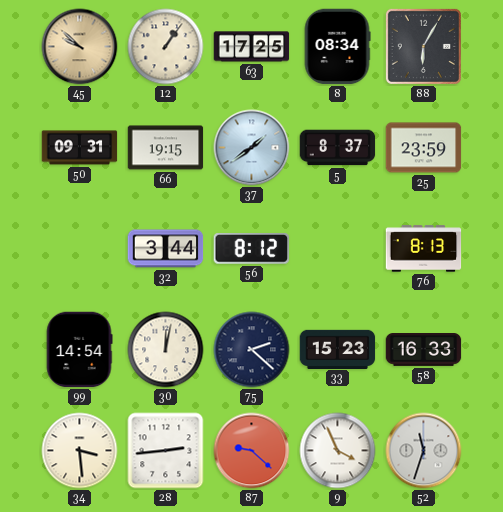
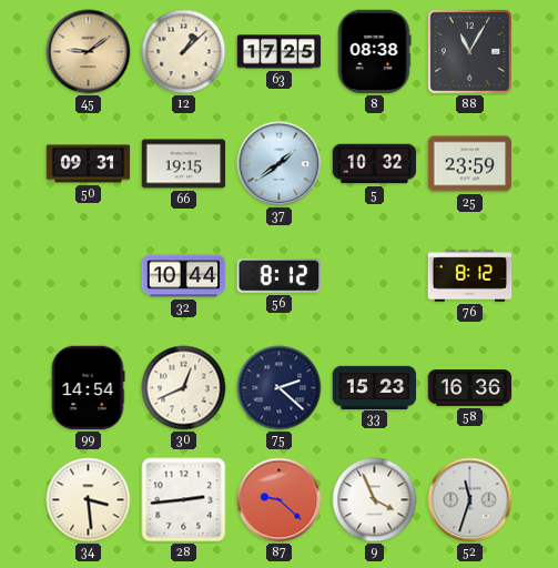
45: 9:52 -> 9:09
12: 1:06 -> 1:08
8: 08:34 -> 08:38
88: 6:05 -> 11:05
5: 8:37 -> 10:32
32: 3:44 -> 10:44
76: 8:13 -> 8:12
30: 12:02 -> 12:41
58: 16:33 -> 16:36
